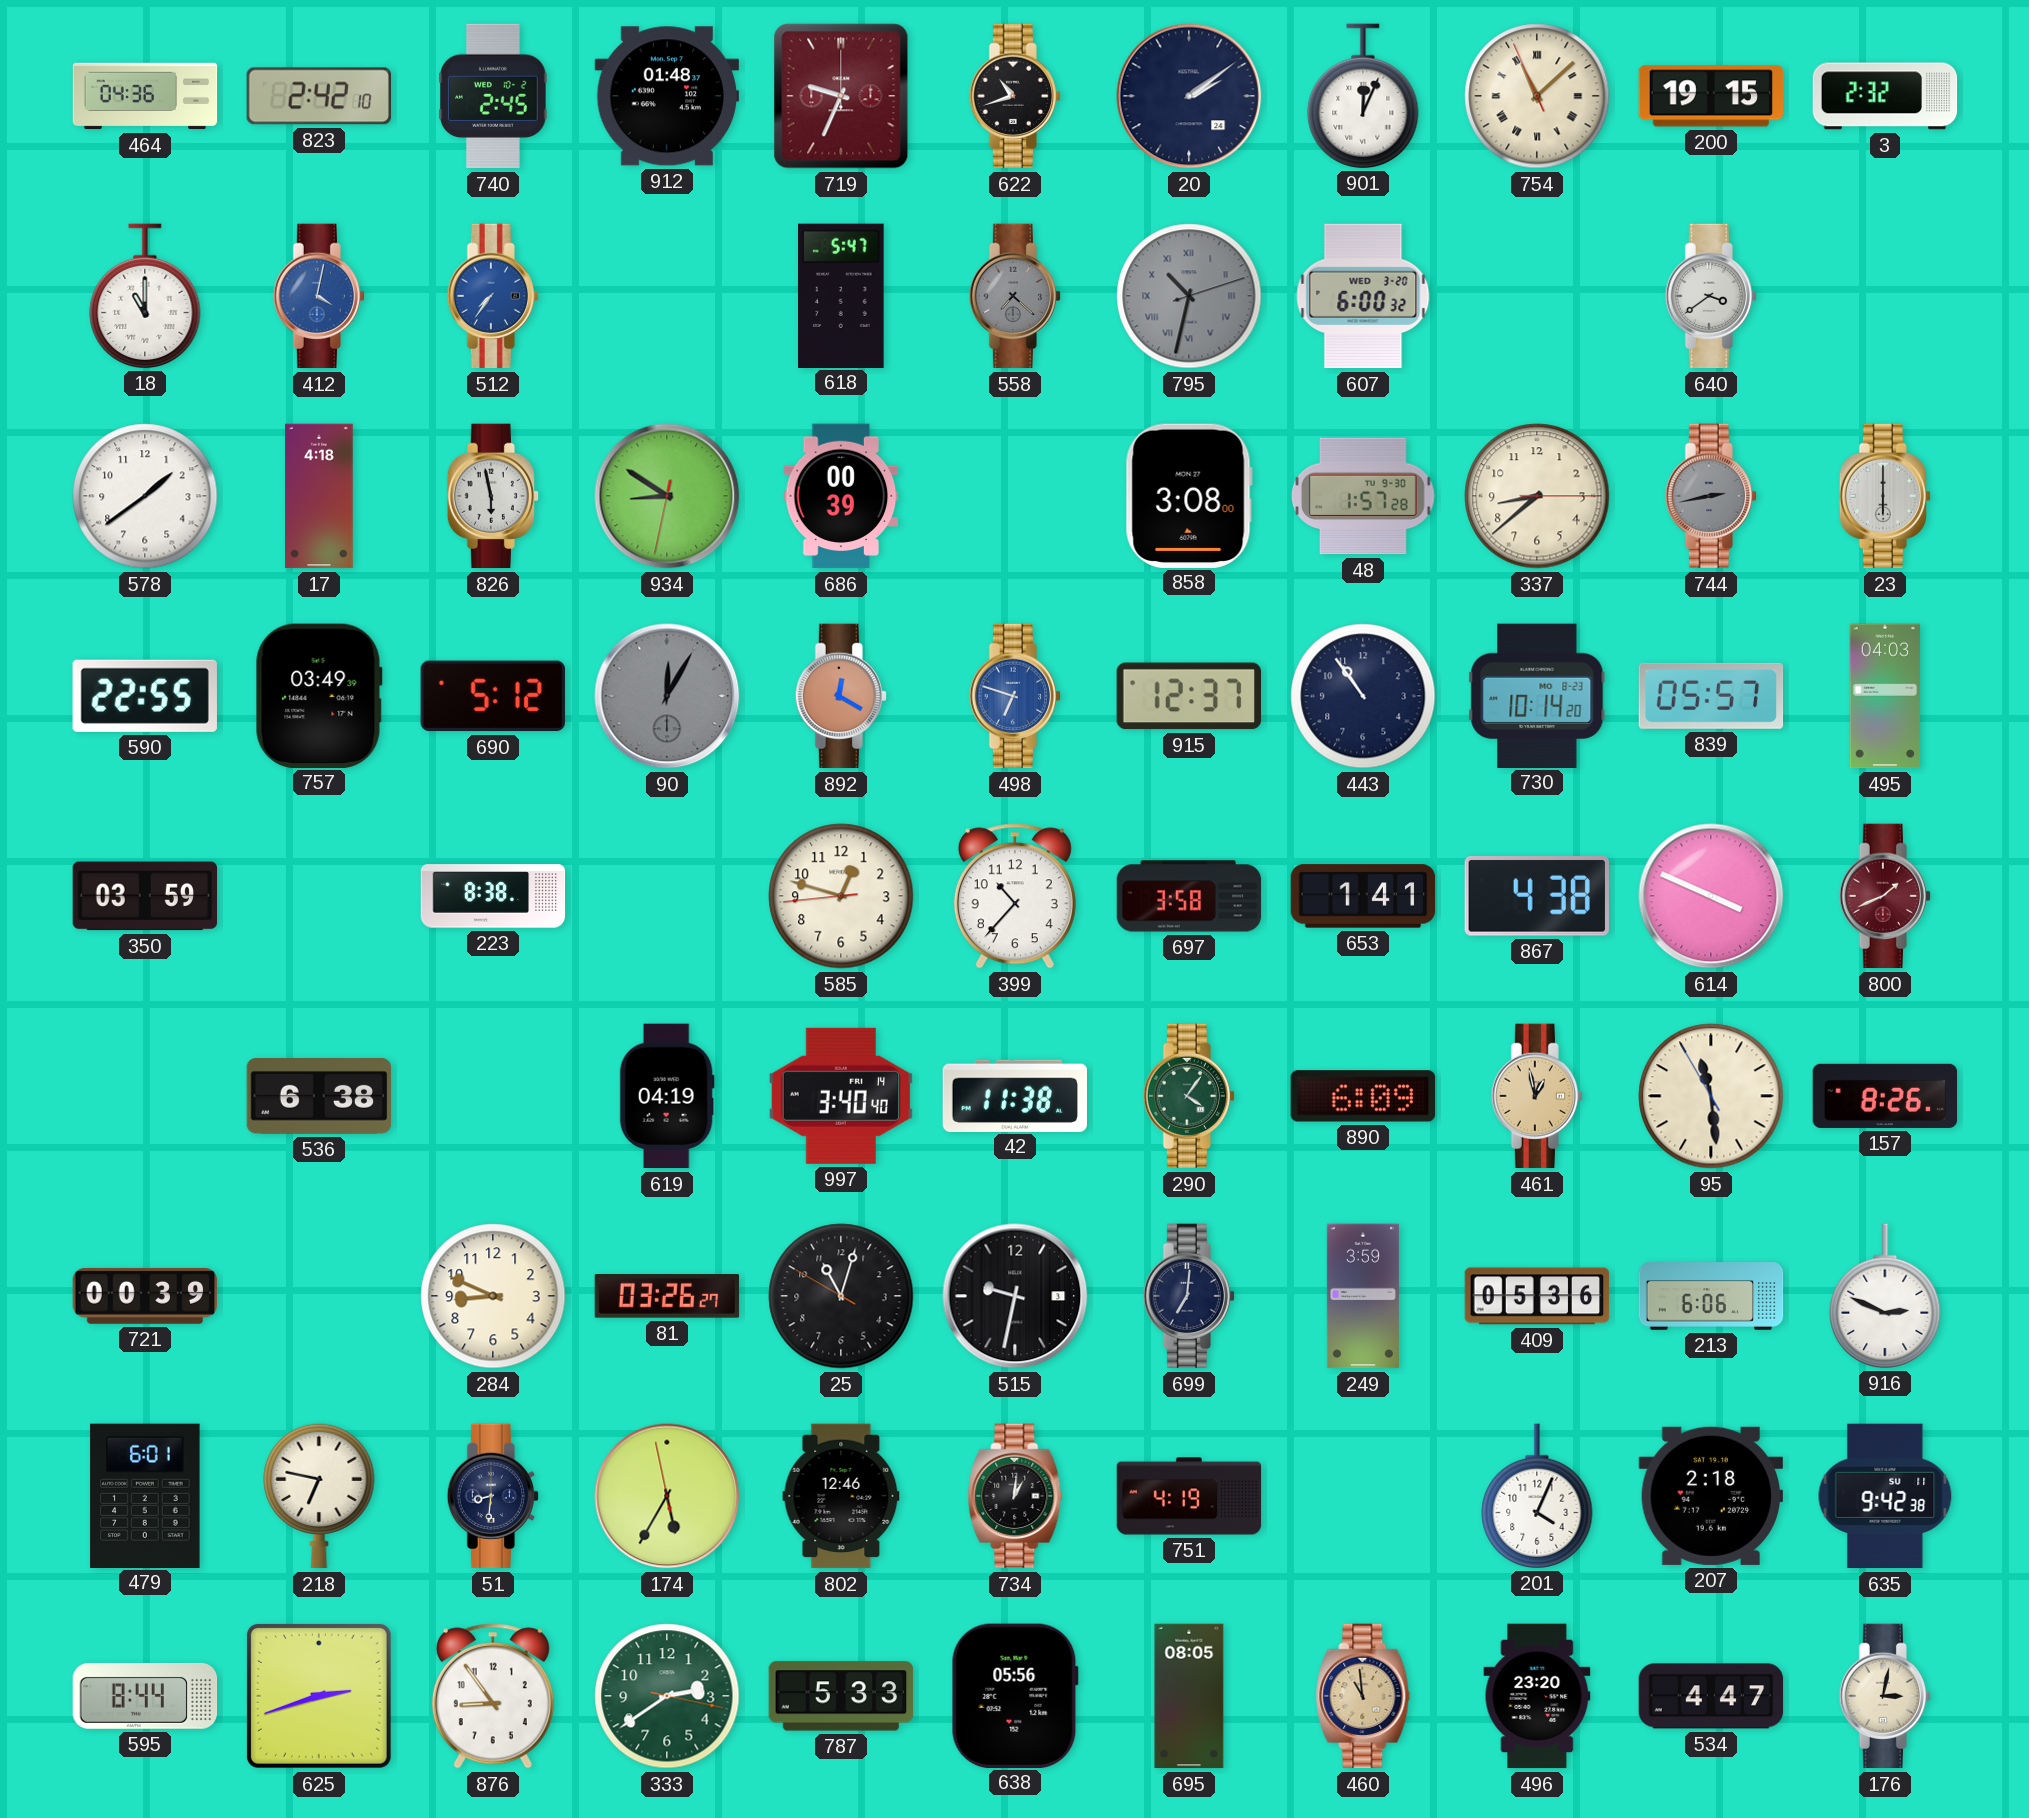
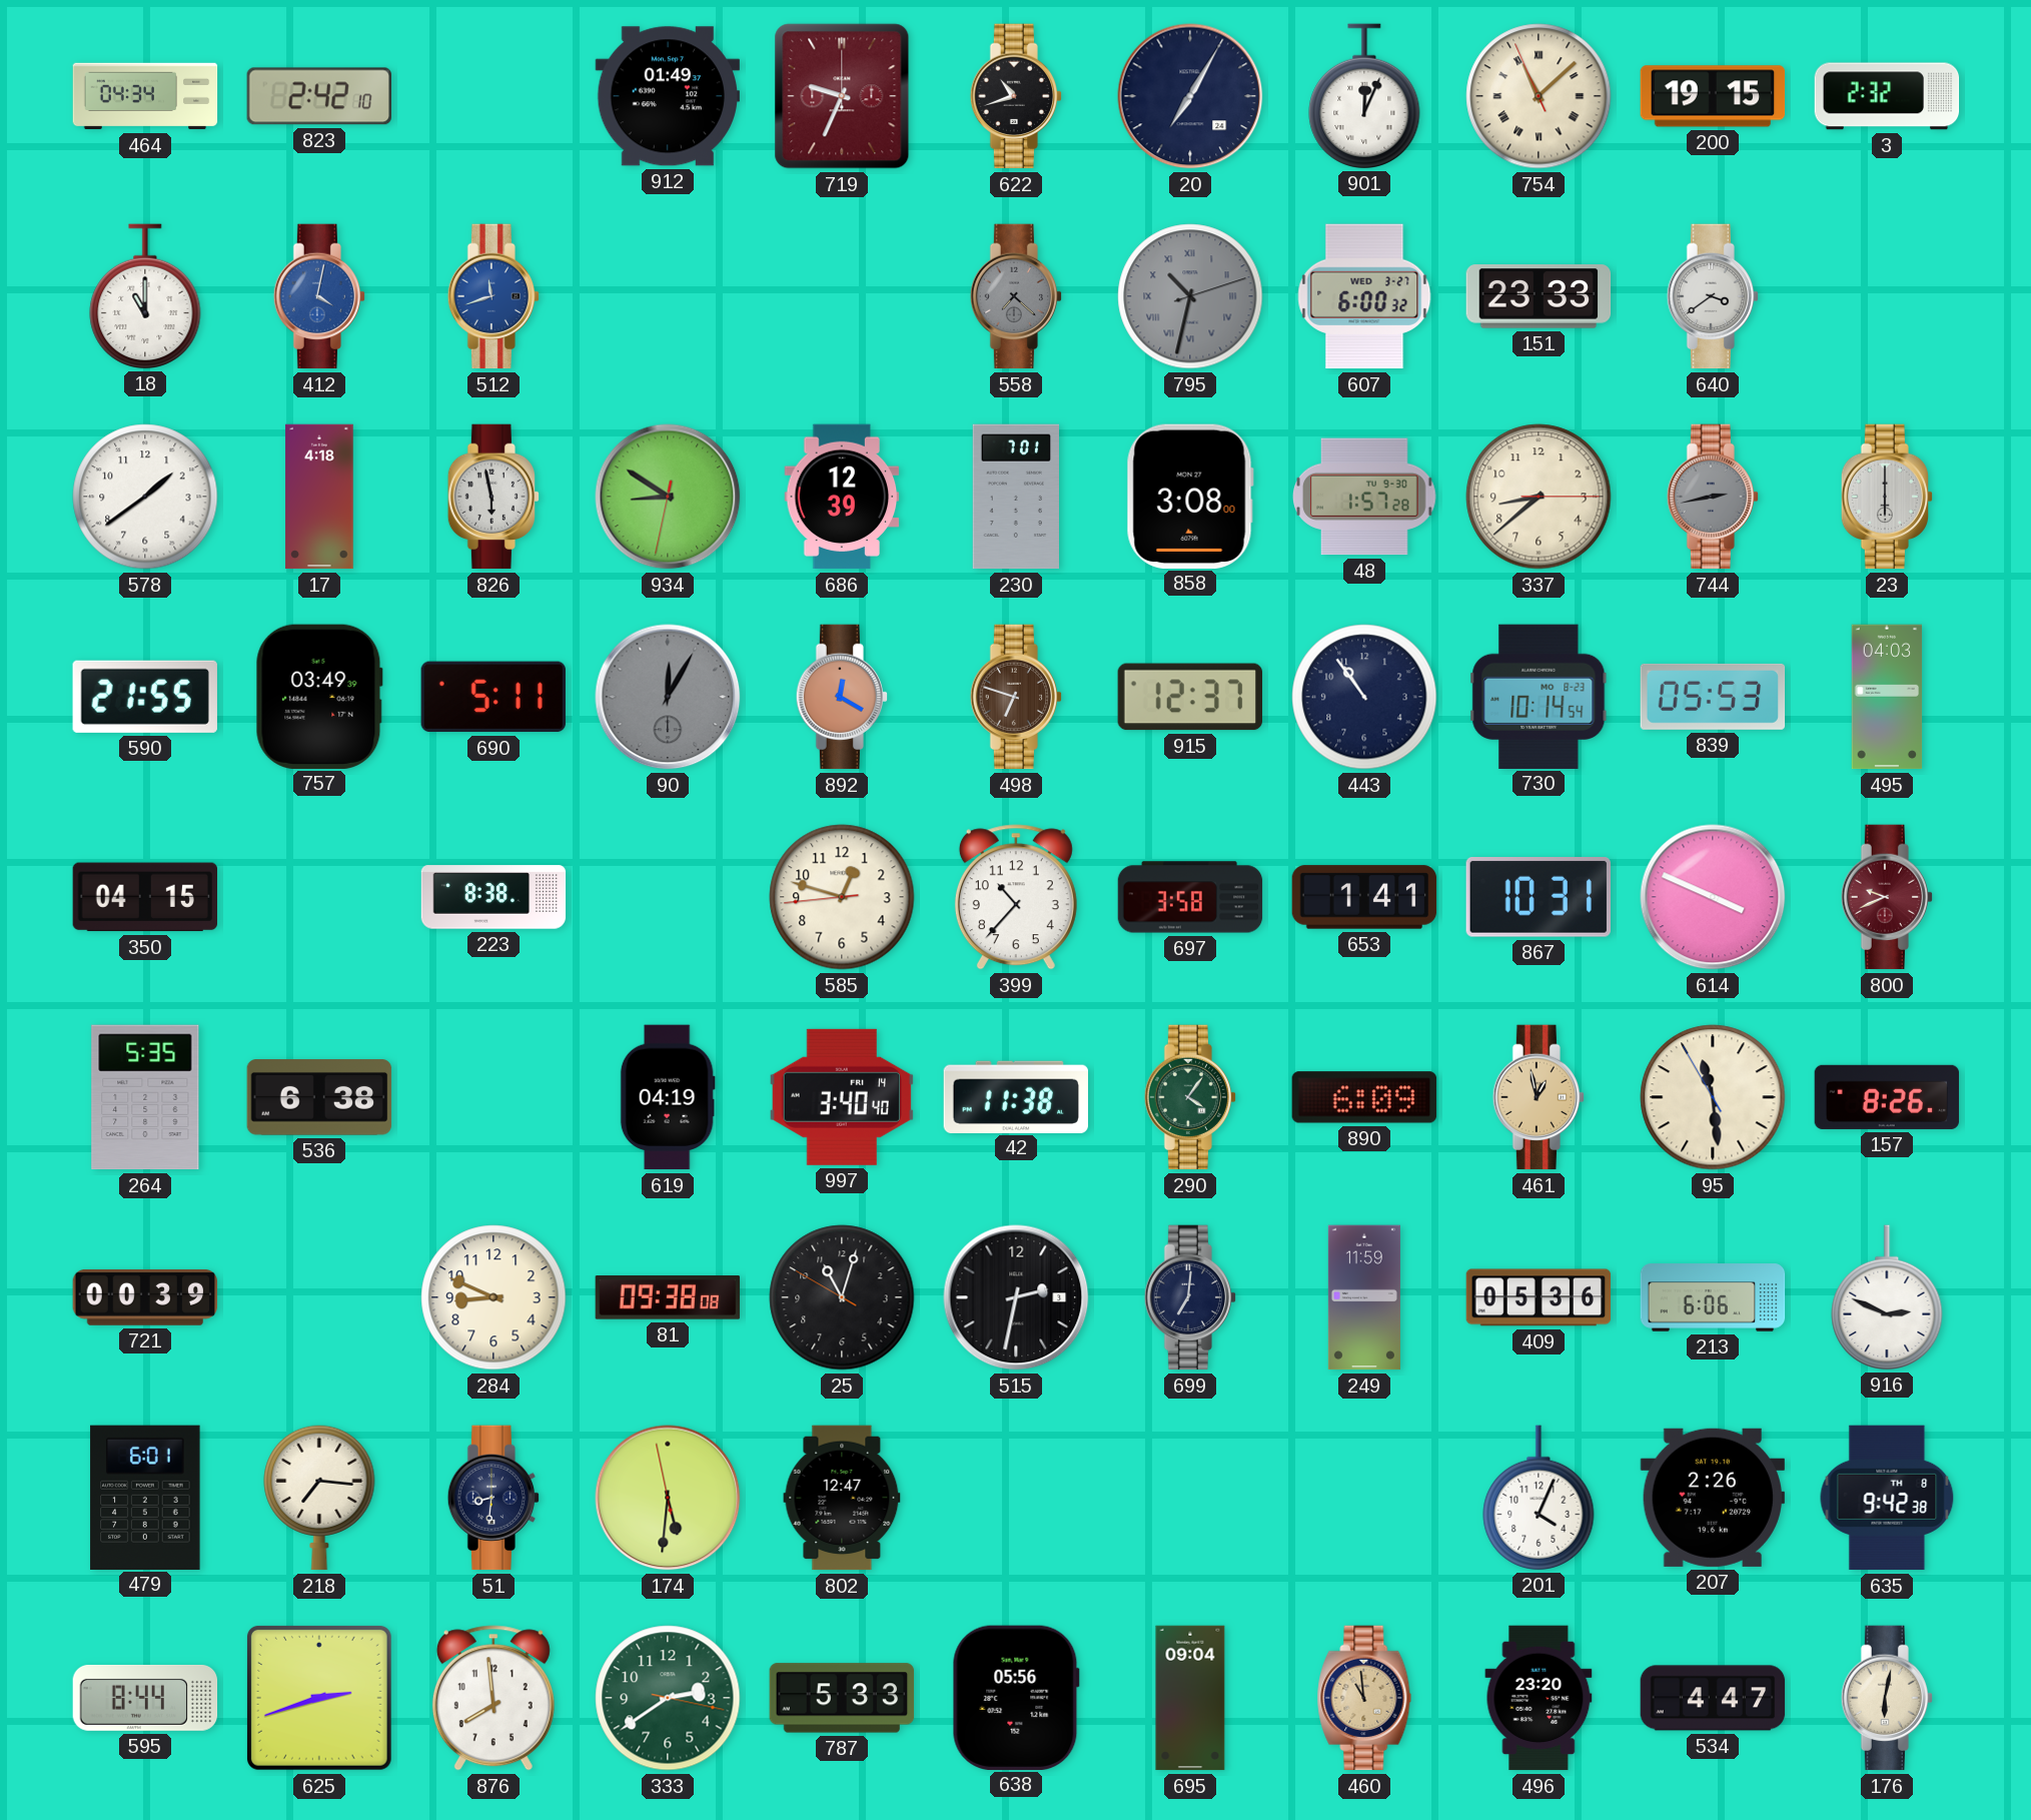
464: 04:36 -> 04:34
740: 2:45 -> none
912: 01:48 -> 01:49
20: 2:09 -> 7:05
512: 7:36 -> 11:42
618: 5:47 -> none
607 date: WED 3-20 -> WED 3-27
151: none -> 23:33
686: 00:39 -> 12:39
230: none -> 7:01
590: 22:55 -> 21:55
690: 5:12 -> 5:11
498 dial: blue -> brown
730: 10:14:20 -> 10:14:54
839: 05:57 -> 05:53
350: 03:59 -> 04:15
867: 4:38 -> 10:31
800: 1:41 -> 9:41
264: none -> 5:35
81: 03:26 -> 09:38
515: 9:32 -> 2:32
249: 3:59 -> 11:59
218: 6:47 -> 7:16
174: 5:34 -> 5:30
802: 12:46 -> 12:47
734: 1:01 -> none
751: 4:19 -> none
207: 2:18 -> 2:26
635 date: SU 11 -> TH 8
876: 8:54 -> 7:59
695: 08:05 -> 09:04
176: 3:02 -> 6:02
